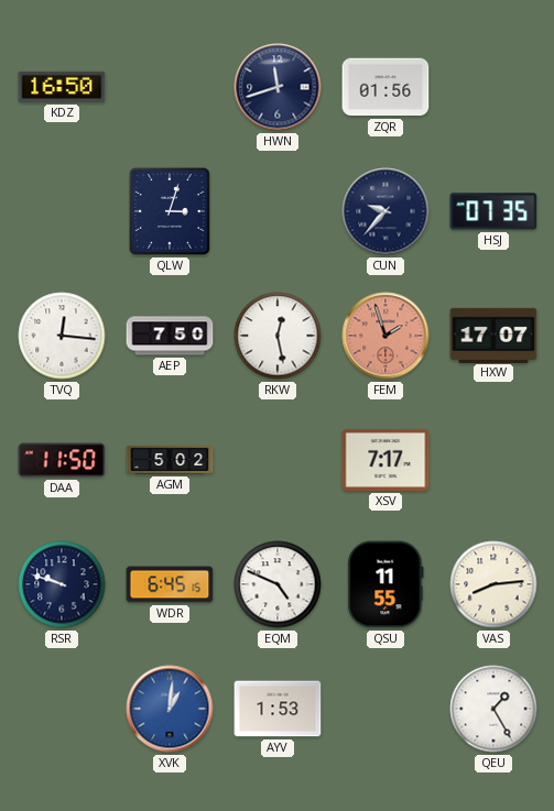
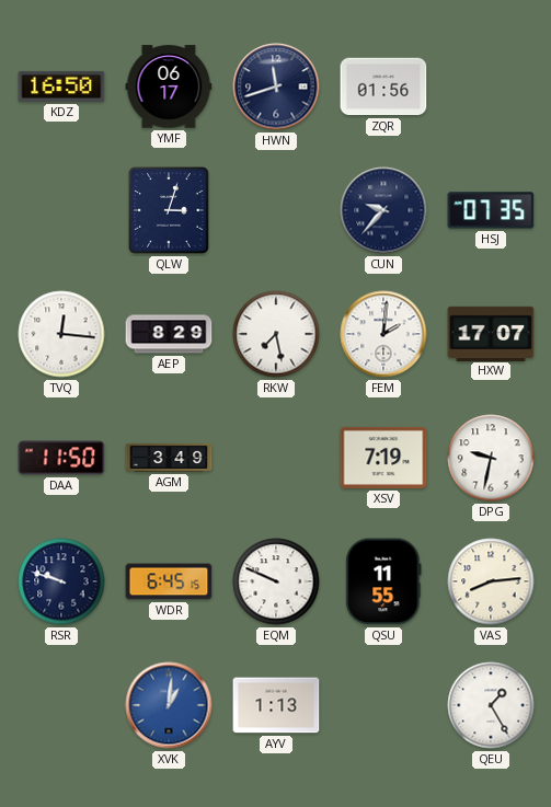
YMF: none -> 06:17
AEP: 7:50 -> 8:29
RKW: 12:28 -> 7:28
FEM: 1:57 -> 2:01
FEM dial: salmon -> white
AGM: 5:02 -> 3:49
XSV: 7:17 -> 7:19
DPG: none -> 9:32
EQM: 4:49 -> 9:49
AYV: 1:53 -> 1:13
